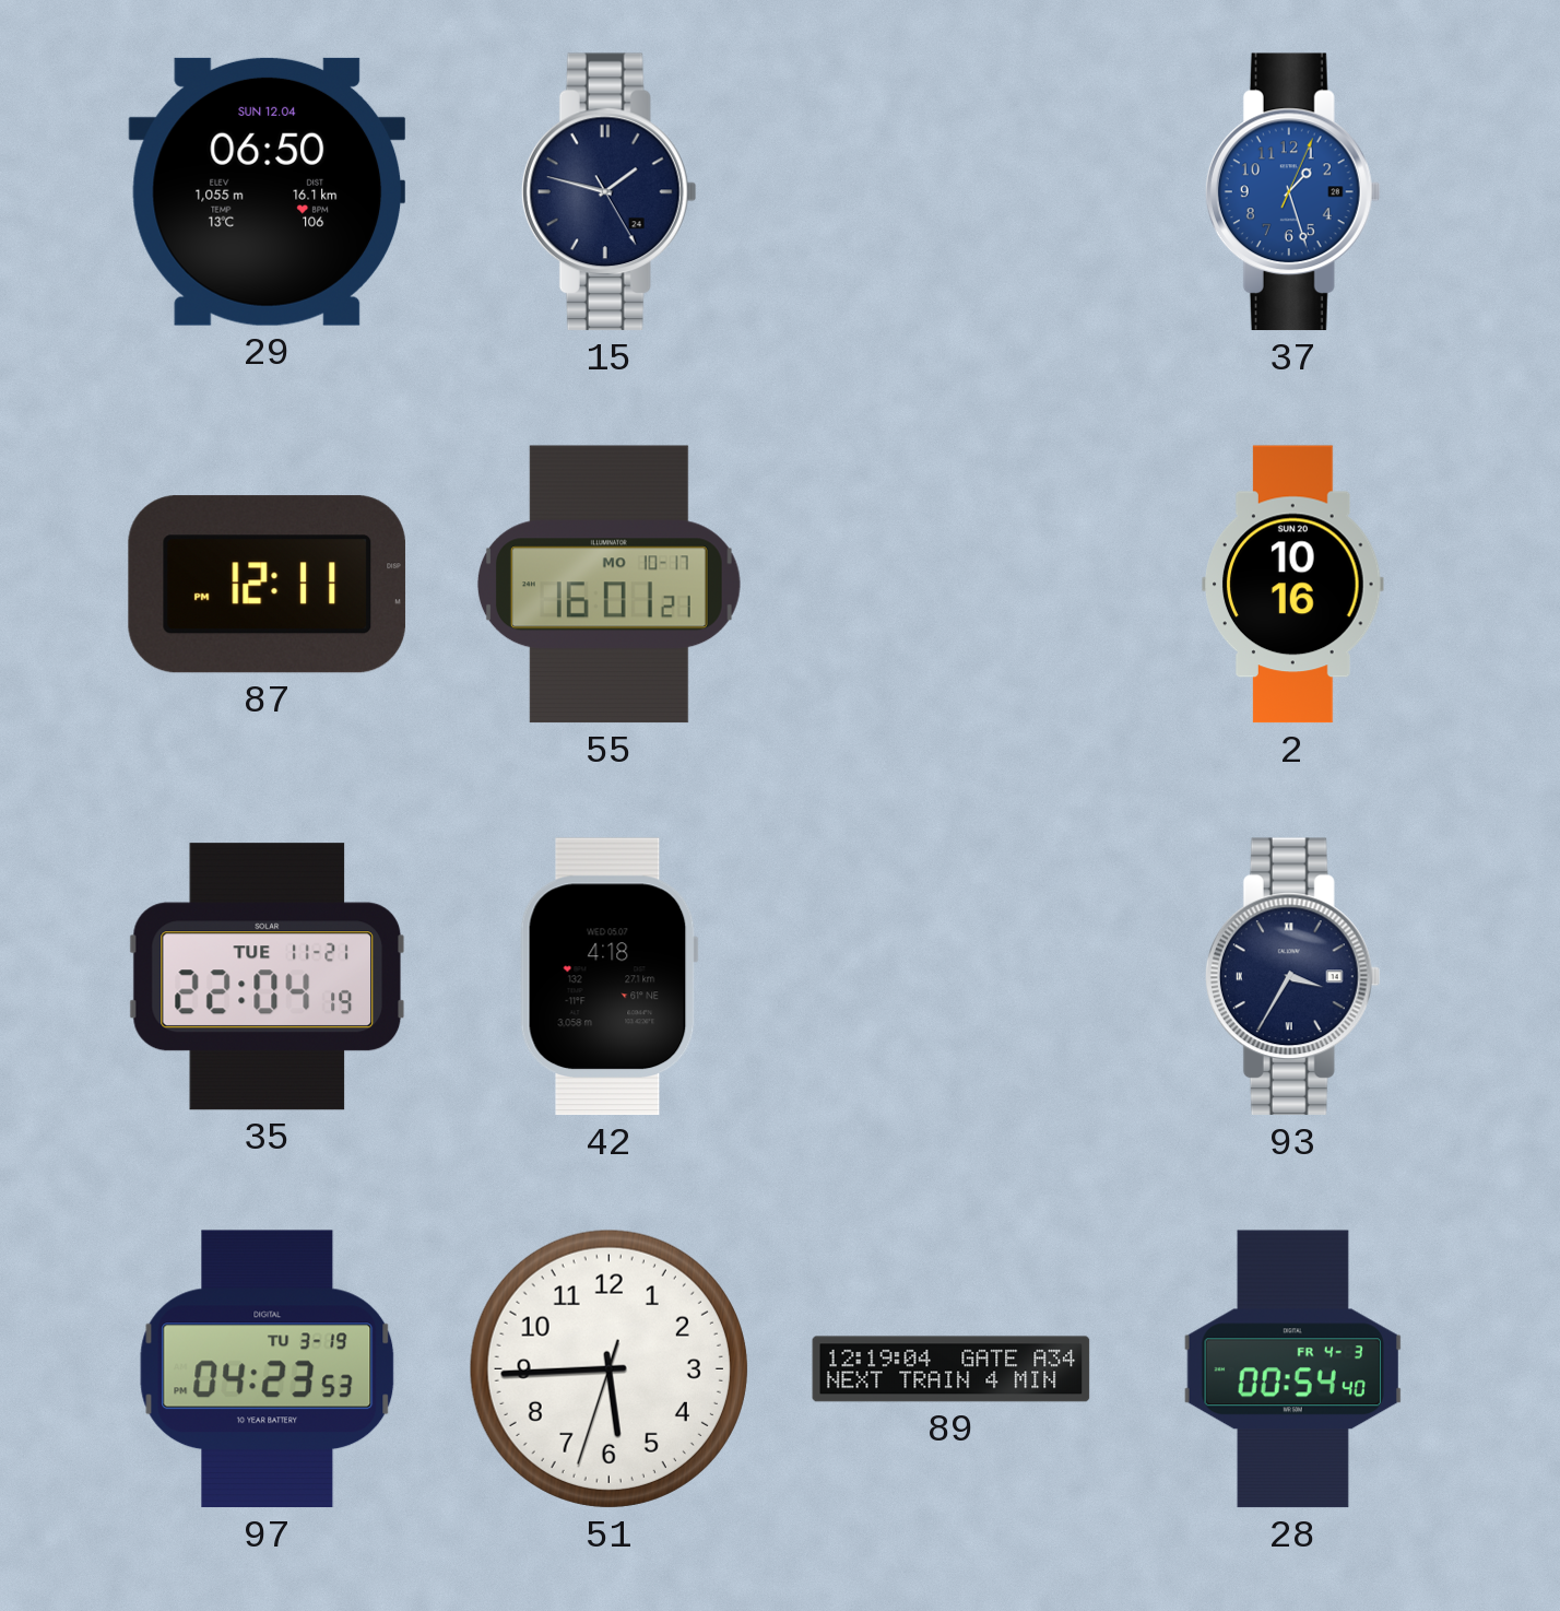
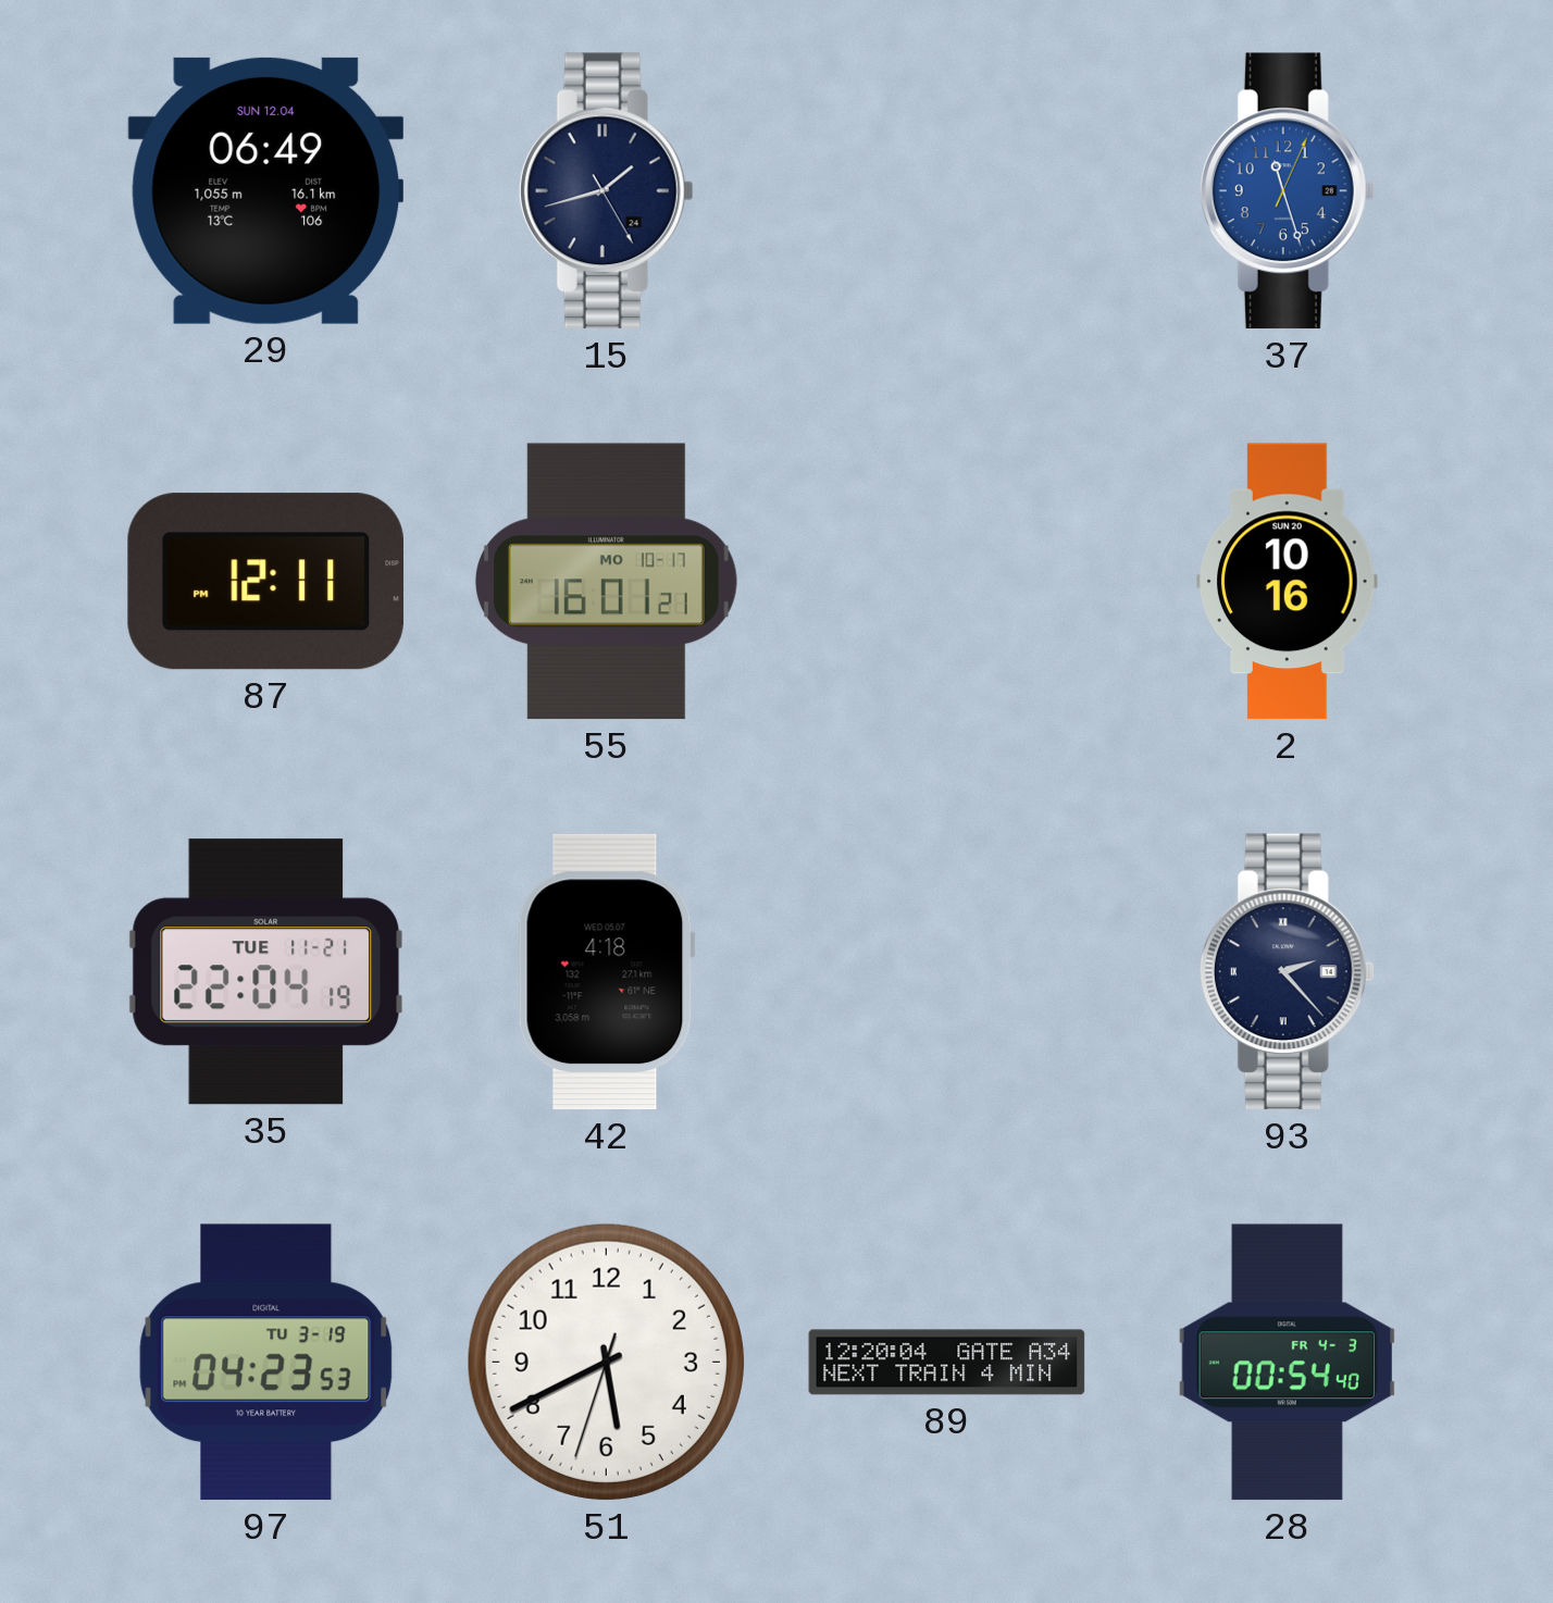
29: 06:50 -> 06:49
15: 1:47 -> 1:42
37: 1:27 -> 11:27
93: 3:35 -> 2:23
51: 5:44 -> 5:40
89: 12:19 -> 12:20
